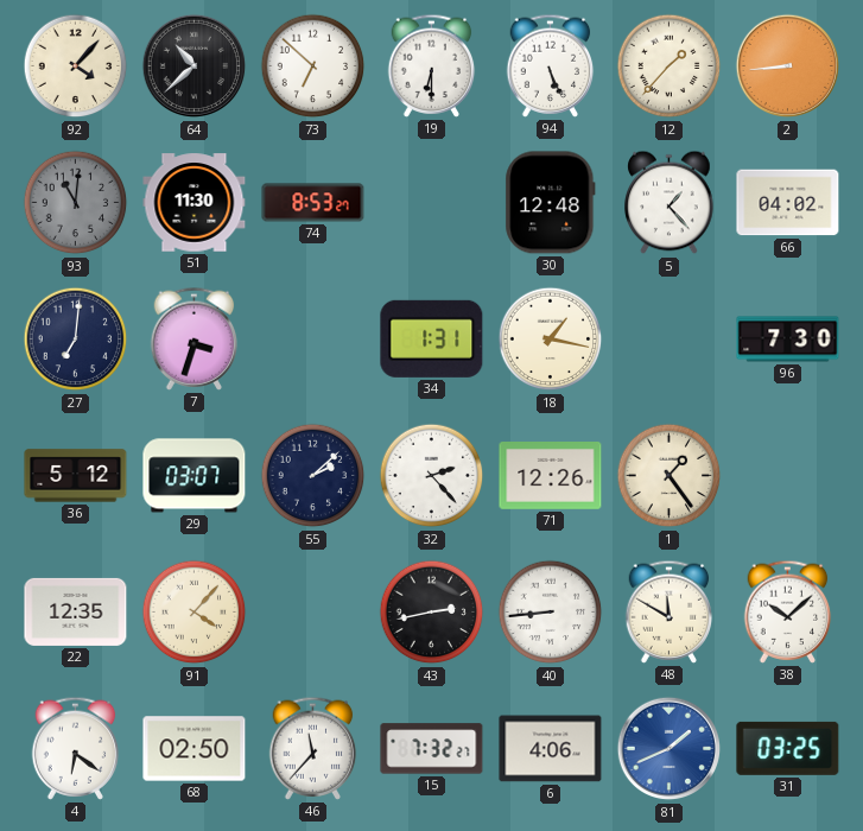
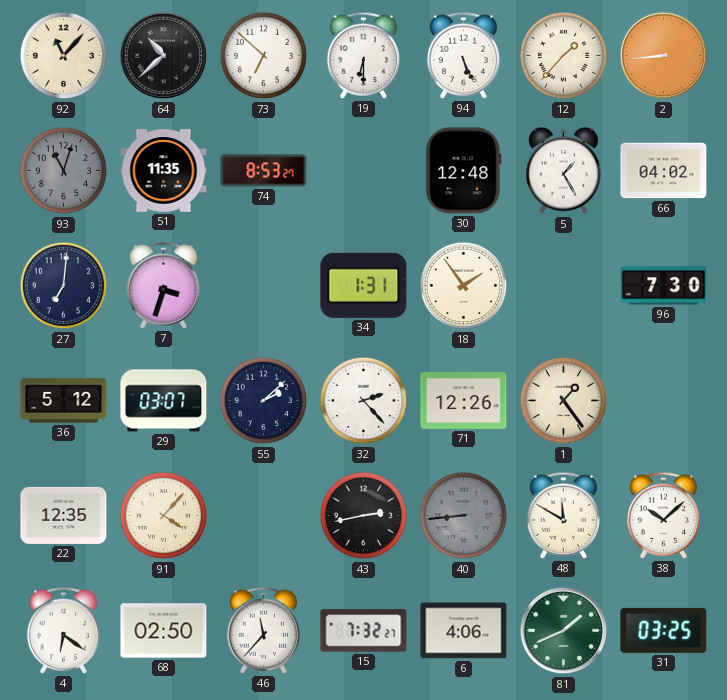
92: 4:07 -> 11:07
93: 11:01 -> 11:03
51: 11:30 -> 11:35
5: 1:23 -> 1:25
18: 1:17 -> 1:54
40 dial: white -> grey
81 dial: blue -> green
